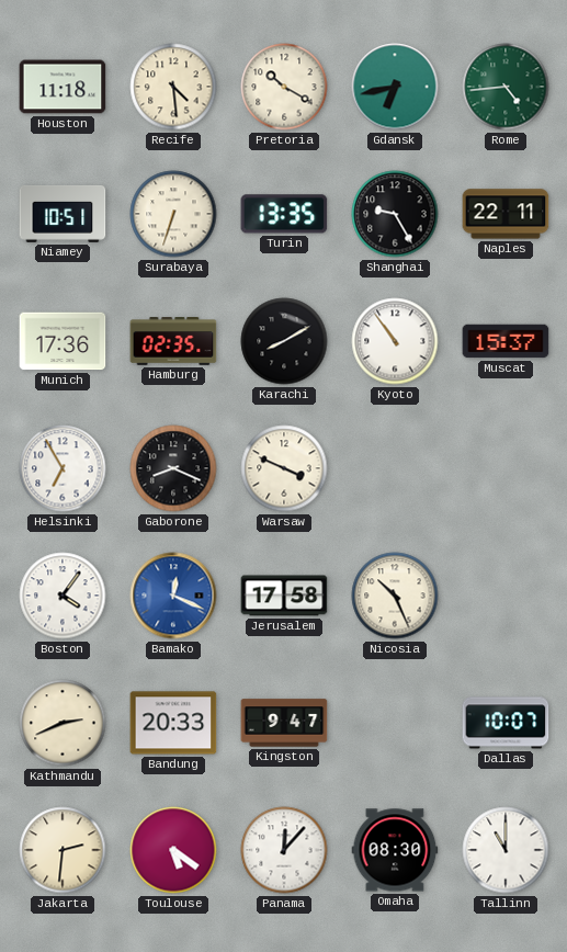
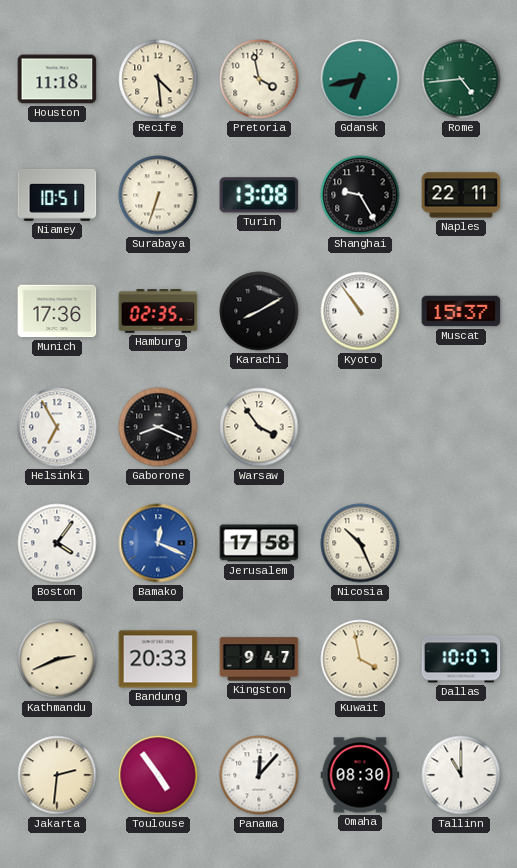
Pretoria: 10:20 -> 3:58
Turin: 13:35 -> 13:08
Warsaw: 3:49 -> 3:54
Kuwait: none -> 3:58
Toulouse: 5:21 -> 4:54
